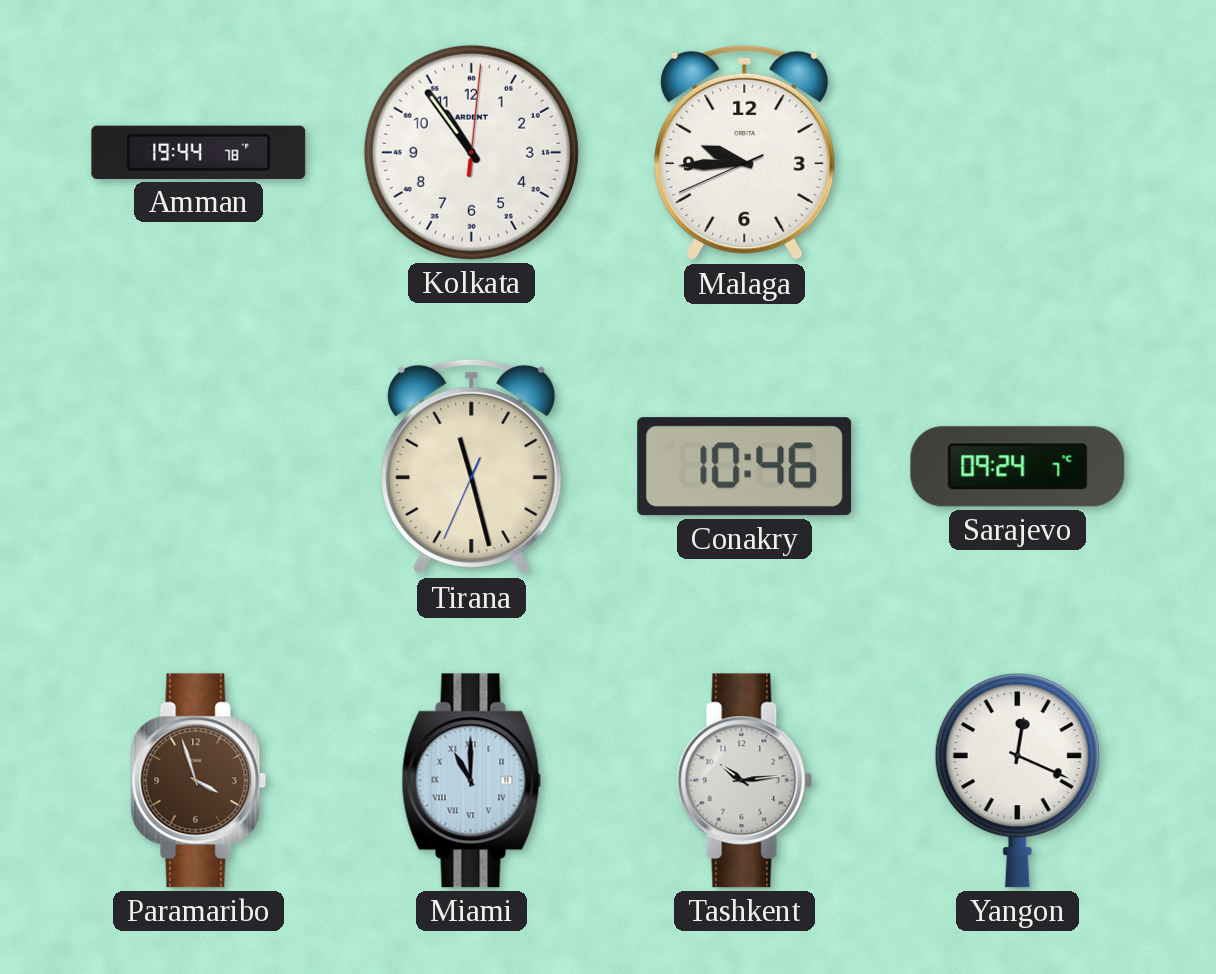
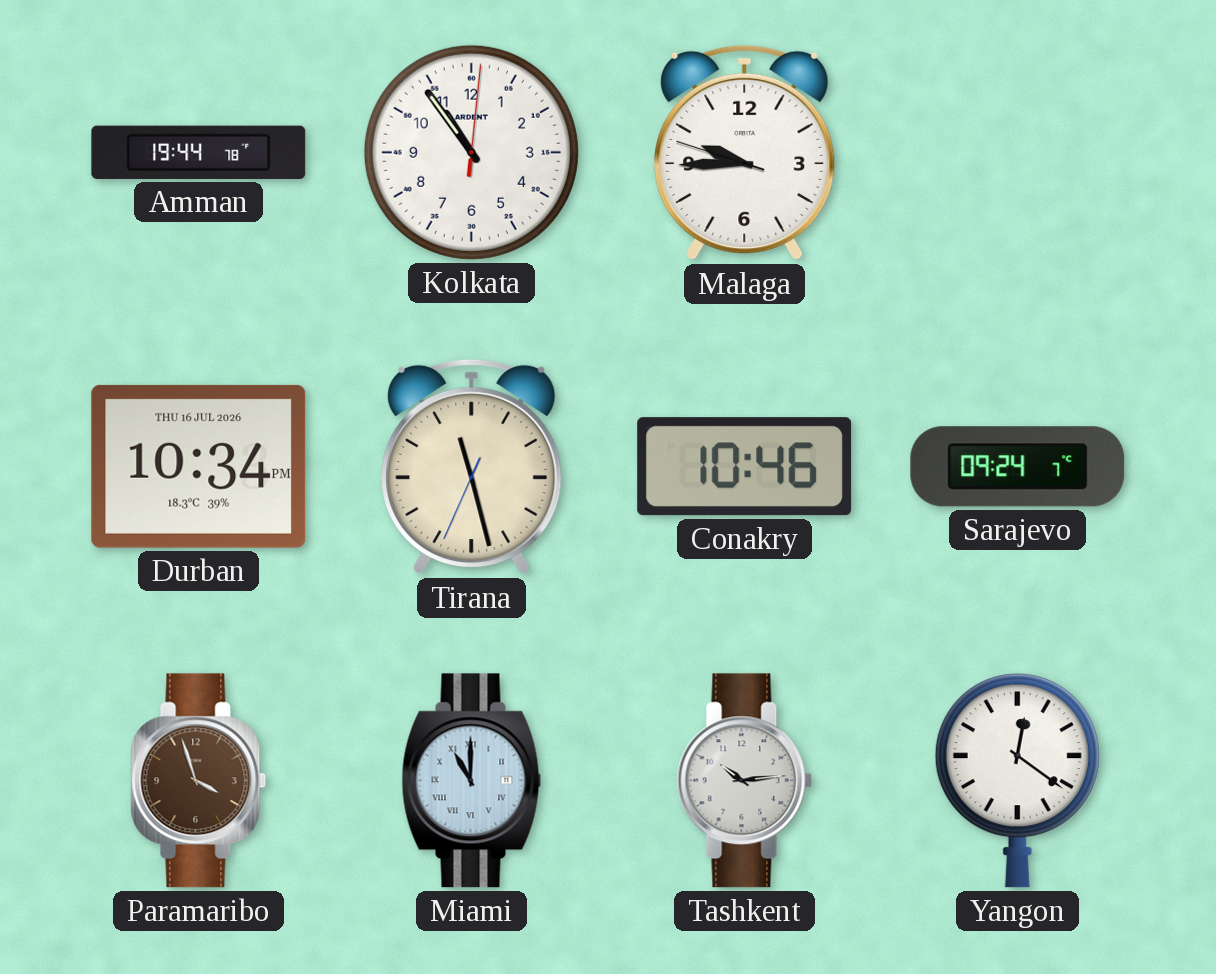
Malaga: 9:44:41 -> 9:44:48
Durban: none -> 10:34
Yangon: 12:19 -> 12:21
